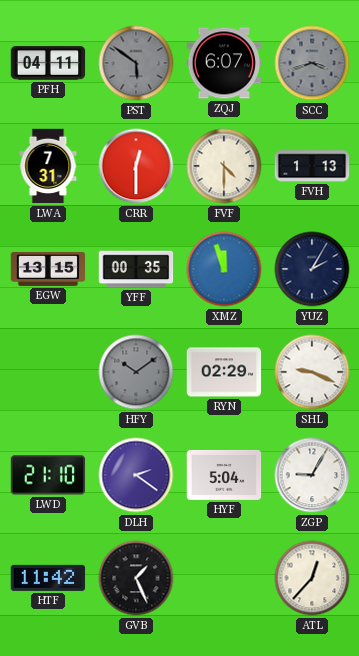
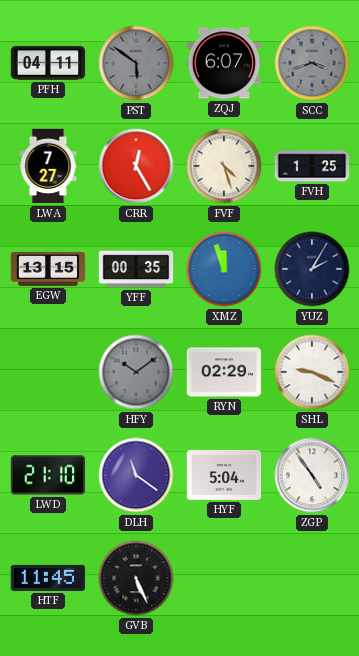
LWA: 7:31 -> 7:27
CRR: 12:30 -> 12:25
FVF: 4:30 -> 4:27
FVH: 1:13 -> 1:25
DLH: 2:21 -> 11:21
ZGP: 9:05 -> 4:54
HTF: 11:42 -> 11:45
GVB: 1:26 -> 5:26
ATL: 12:37 -> none
